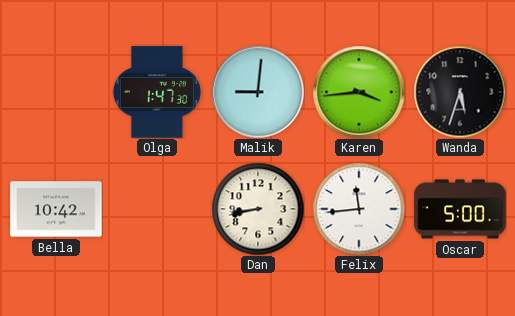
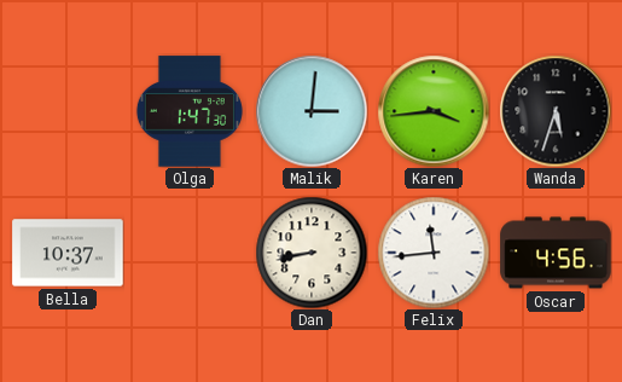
Malik: 9:01 -> 3:01
Bella: 10:42 -> 10:37
Oscar: 5:00 -> 4:56
